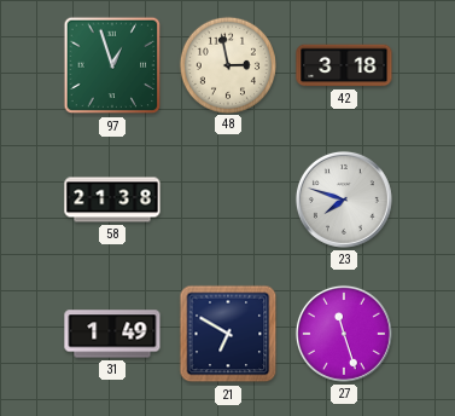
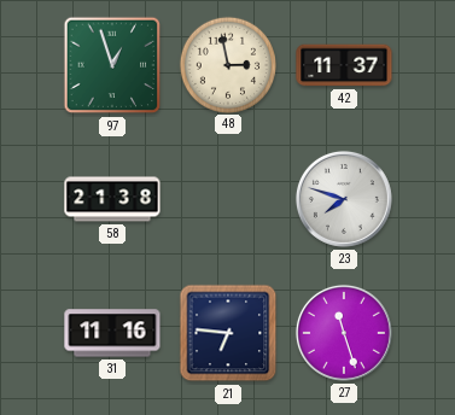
42: 3:18 -> 11:37
31: 1:49 -> 11:16
21: 6:50 -> 6:46
